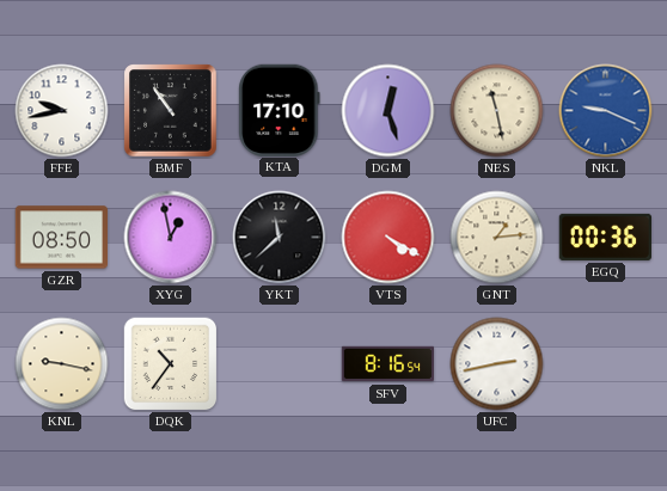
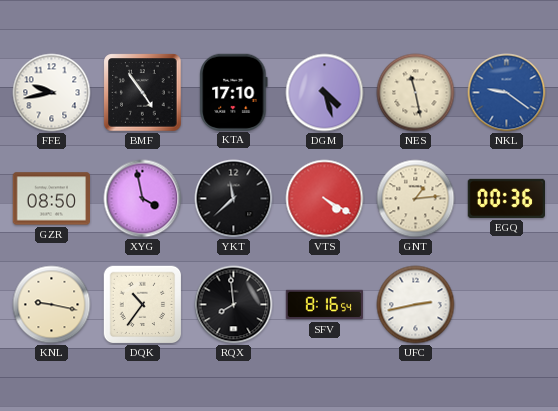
BMF: 10:54 -> 4:54
DGM: 12:27 -> 4:27
NKL: 9:19 -> 9:21
XYG: 12:58 -> 3:58
RQX: none -> 7:59
